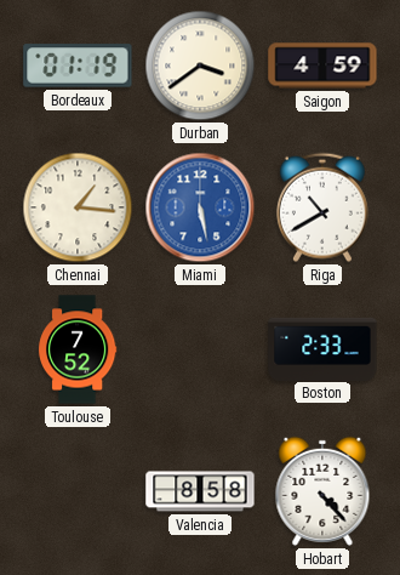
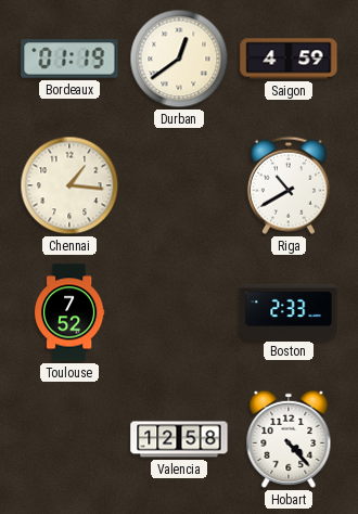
Durban: 3:39 -> 12:39
Miami: 5:28 -> none
Valencia: 8:58 -> 12:58
